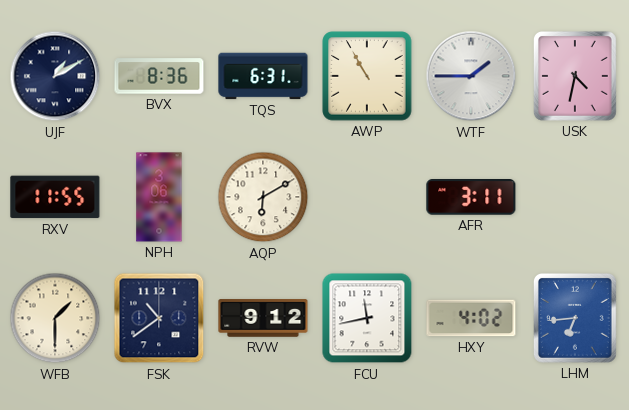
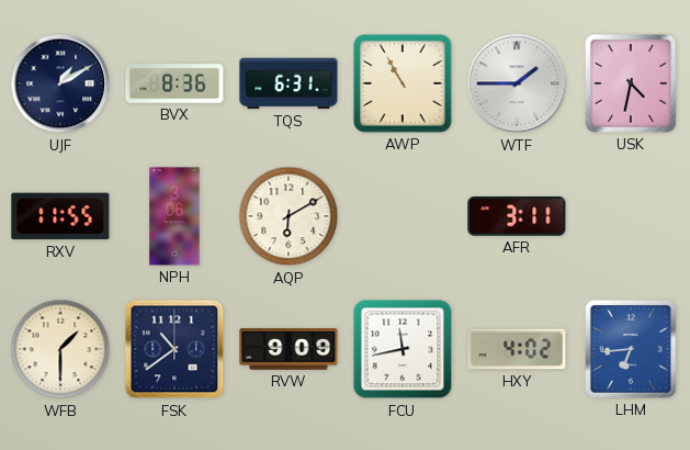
RVW: 9:12 -> 9:09
